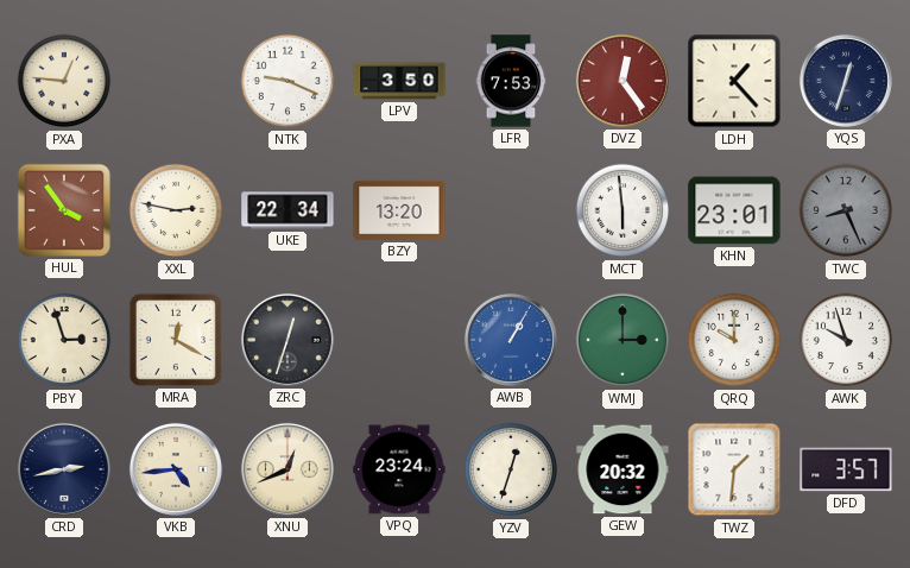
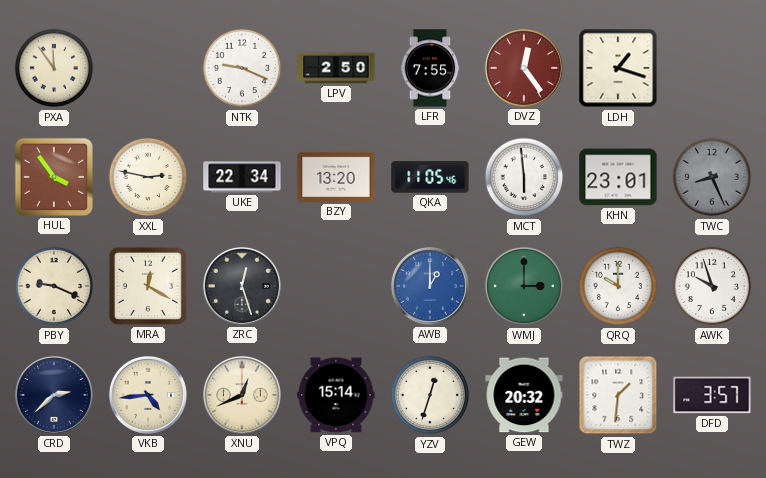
PXA: 12:46 -> 11:54
LPV: 3:50 -> 2:50
LFR: 7:53 -> 7:55
LDH: 1:23 -> 1:18
YQS: 12:33 -> none
QKA: none -> 11:05
PBY: 2:57 -> 9:19
ZRC: 12:33 -> 12:27
AWB: 1:05 -> 1:00
CRD: 2:43 -> 2:38
VPQ: 23:24 -> 15:14
